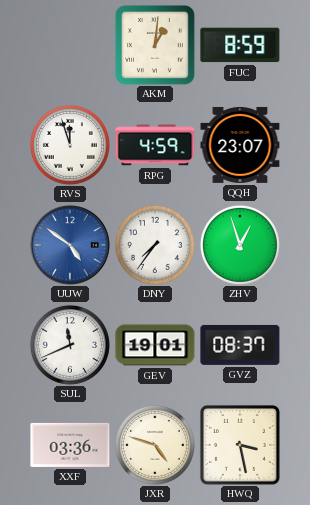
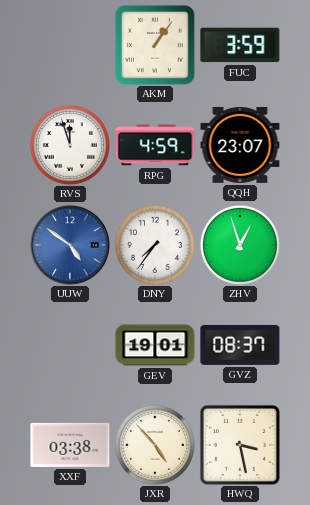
AKM: 1:01 -> 1:06
FUC: 8:59 -> 3:59
SUL: 11:41 -> none
XXF: 03:36 -> 03:38
JXR: 4:48 -> 4:53
